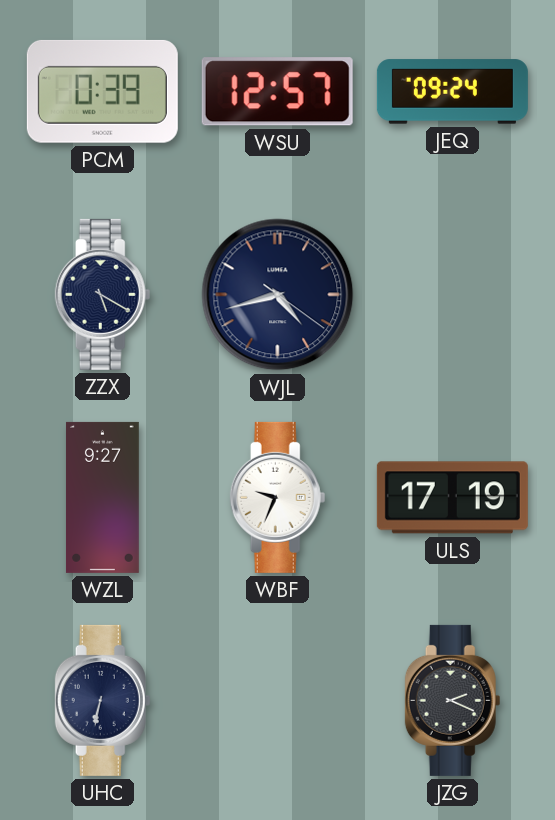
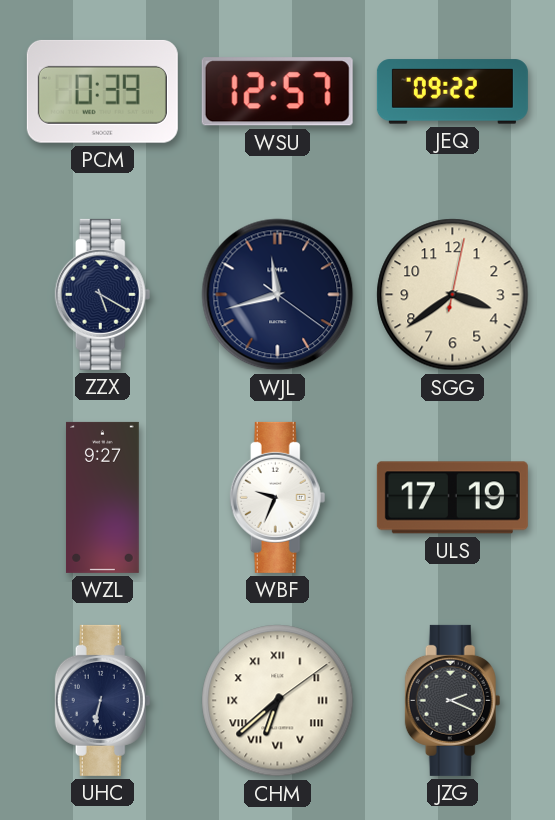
JEQ: 09:24 -> 09:22
WJL: 4:42 -> 11:42
SGG: none -> 3:39
CHM: none -> 6:38
